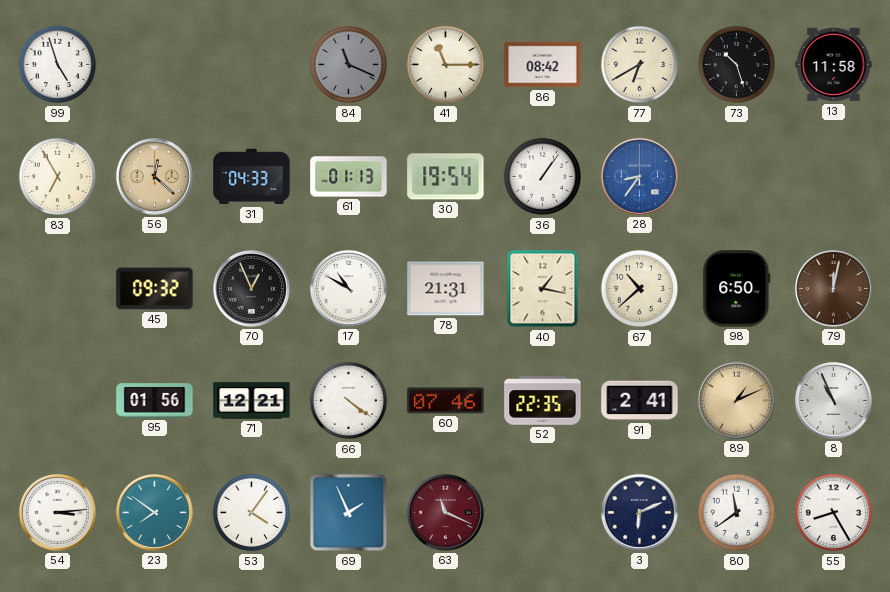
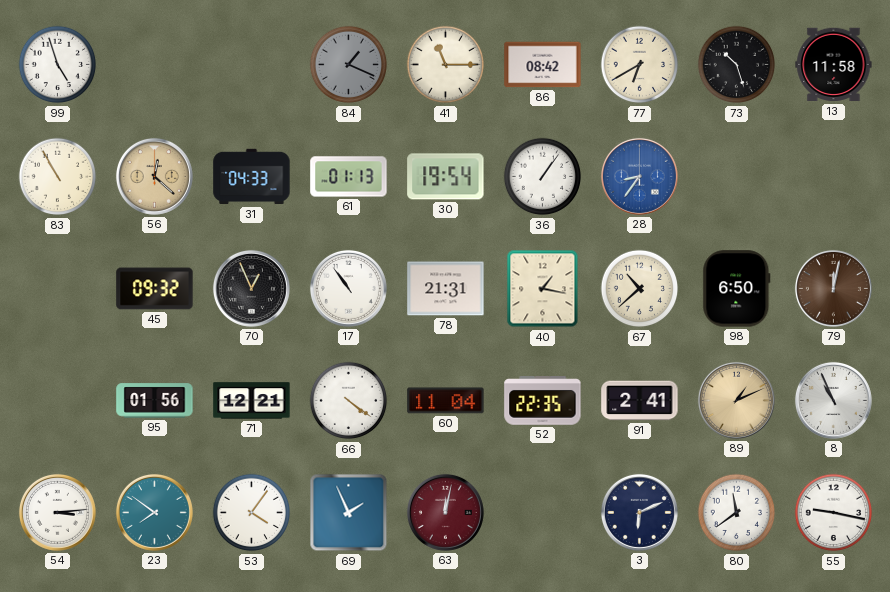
84: 11:19 -> 1:19
83: 6:55 -> 10:55
17: 10:50 -> 10:54
60: 07:46 -> 11:04
63: 11:19 -> 12:02
55: 8:25 -> 9:17
